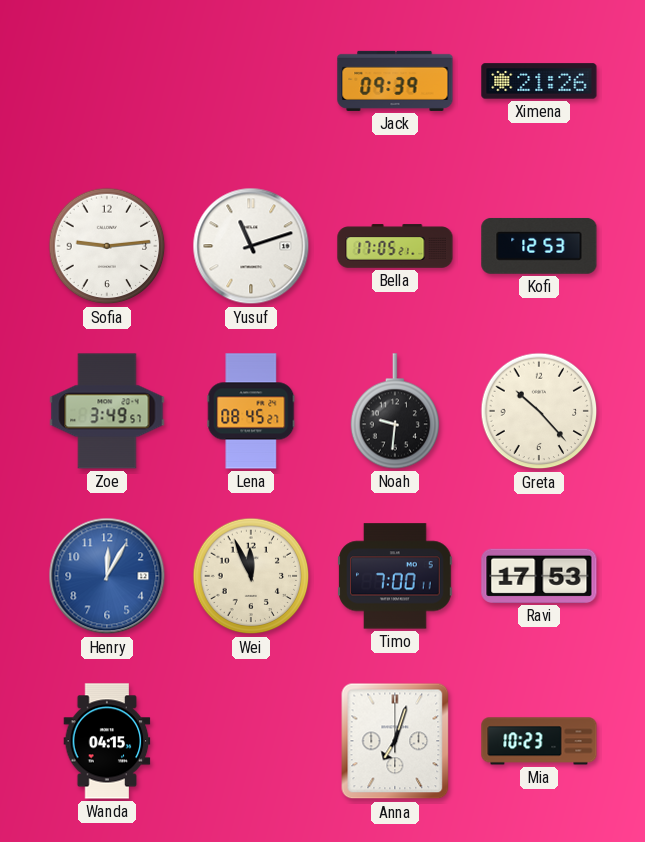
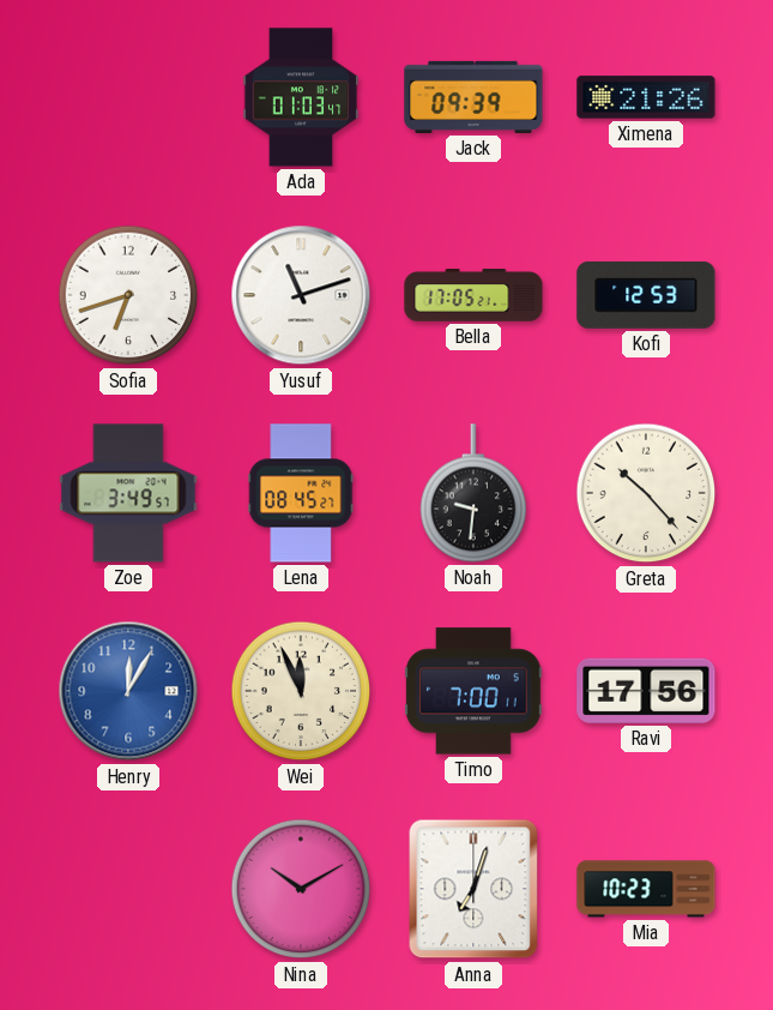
Ada: none -> 01:03
Sofia: 9:14 -> 6:42
Ravi: 17:53 -> 17:56
Wanda: 04:15 -> none
Nina: none -> 10:10
